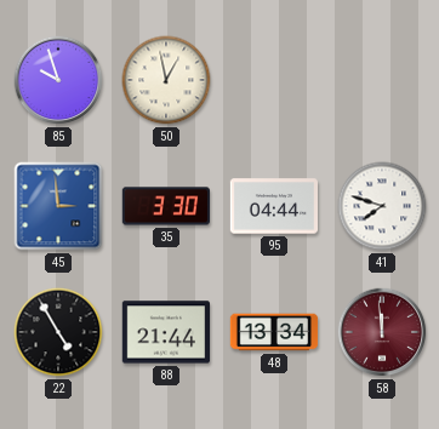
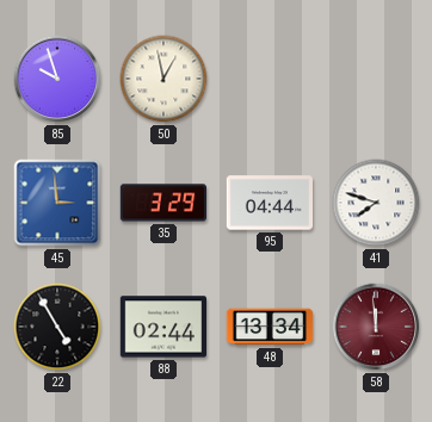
35: 3:30 -> 3:29
88: 21:44 -> 02:44
